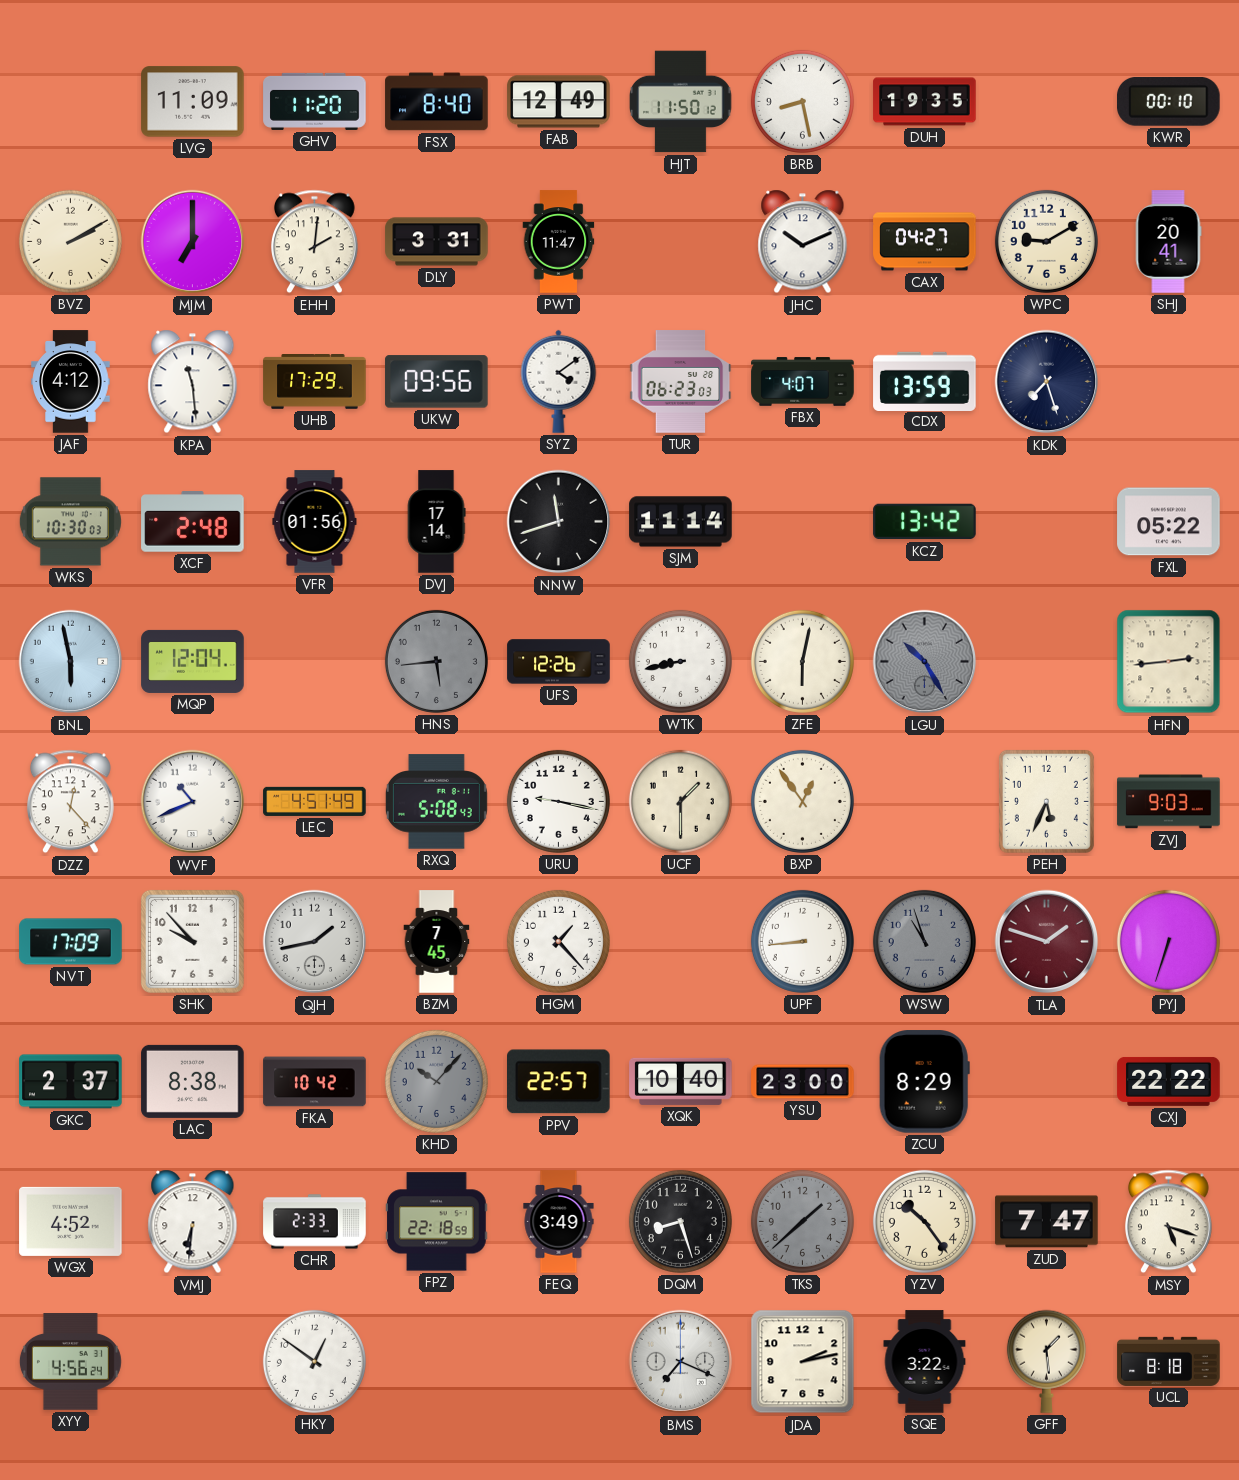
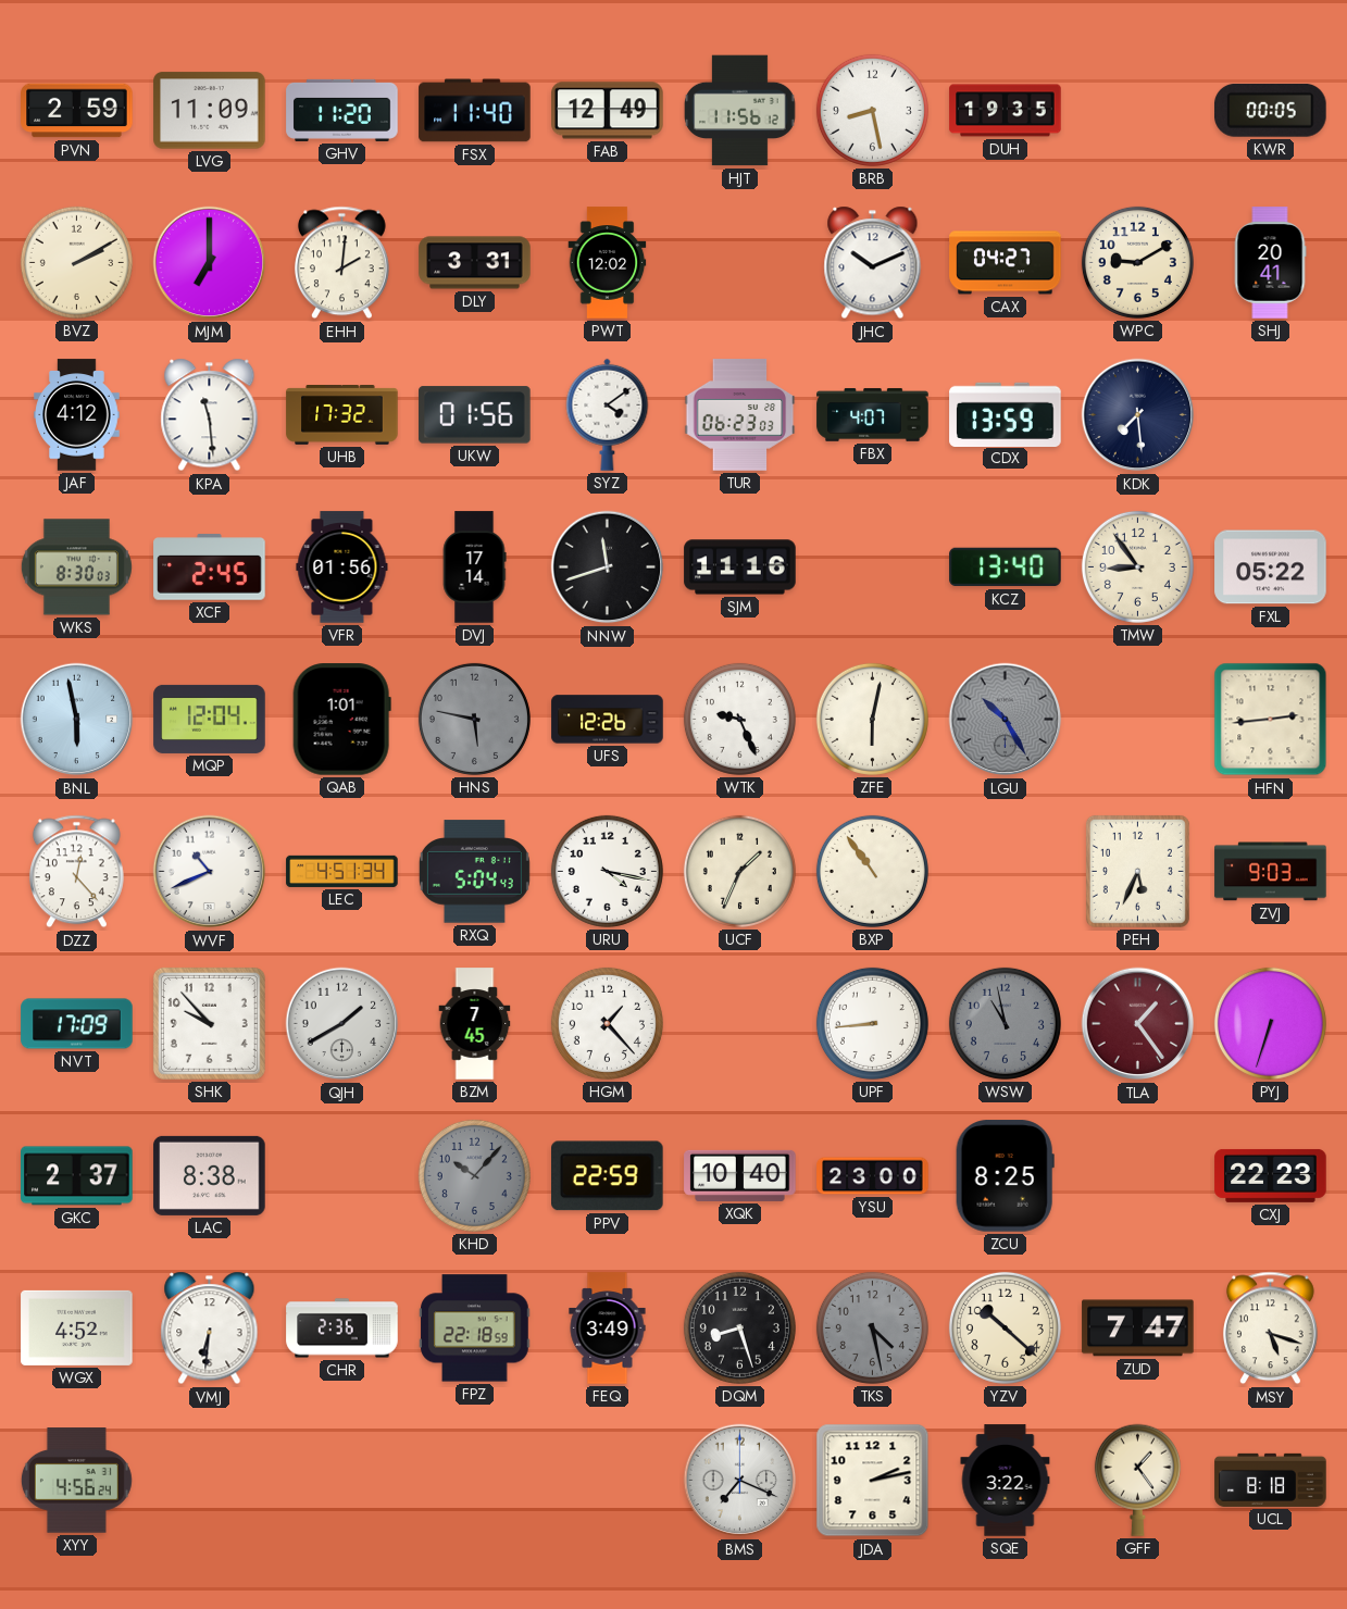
PVN: none -> 2:59
FSX: 8:40 -> 11:40
HJT: 11:50 -> 11:56
KWR: 00:10 -> 00:05
PWT: 11:47 -> 12:02
UHB: 17:29 -> 17:32
UKW: 09:56 -> 01:56
KDK: 7:27 -> 7:29
WKS: 10:30 -> 8:30
XCF: 2:48 -> 2:45
SJM: 11:14 -> 11:16
KCZ: 13:42 -> 13:40
TMW: none -> 8:54
QAB: none -> 1:01
HNS: 5:44 -> 5:47
WTK: 8:43 -> 9:26
LEC: 4:51:49 -> 4:51:34
RXQ: 5:08 -> 5:04
URU: 9:17 -> 4:17
UCF: 1:30 -> 1:34
BXP: 12:54 -> 10:54
QJH: 1:43 -> 1:40
WSW: 10:57 -> 10:58
TLA: 1:48 -> 1:24
FKA: 10:42 -> none
PPV: 22:57 -> 22:59
ZCU: 8:29 -> 8:25
CXJ: 22:22 -> 22:23
CHR: 2:33 -> 2:36
TKS: 1:38 -> 4:28
YZV: 10:24 -> 10:22
HKY: 12:51 -> none
GFF: 1:29 -> 1:24
